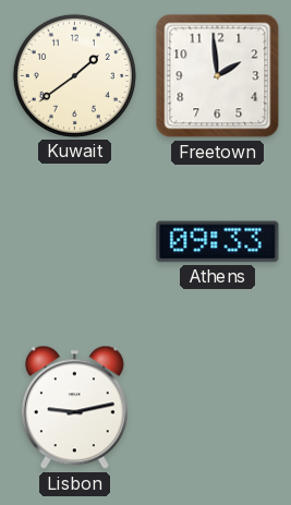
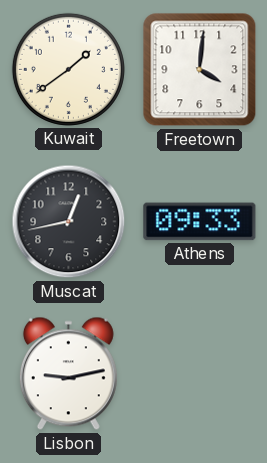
Freetown: 1:59 -> 4:01
Muscat: none -> 12:43
